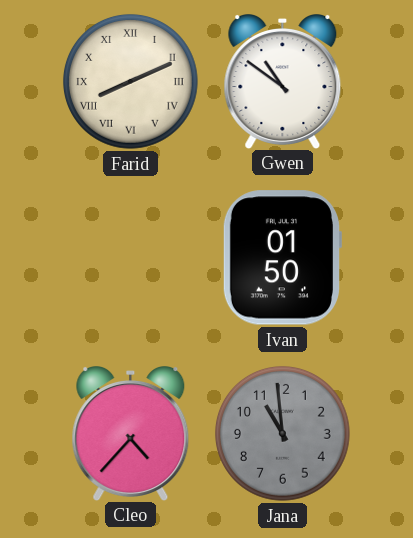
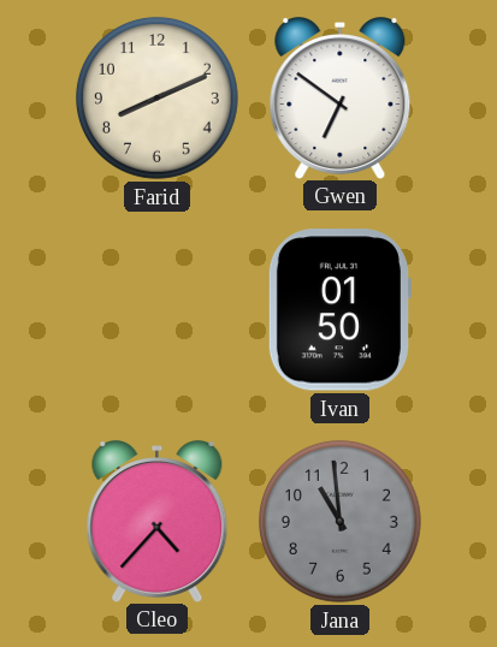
Farid numerals: Roman -> Arabic
Gwen: 10:51 -> 6:51
